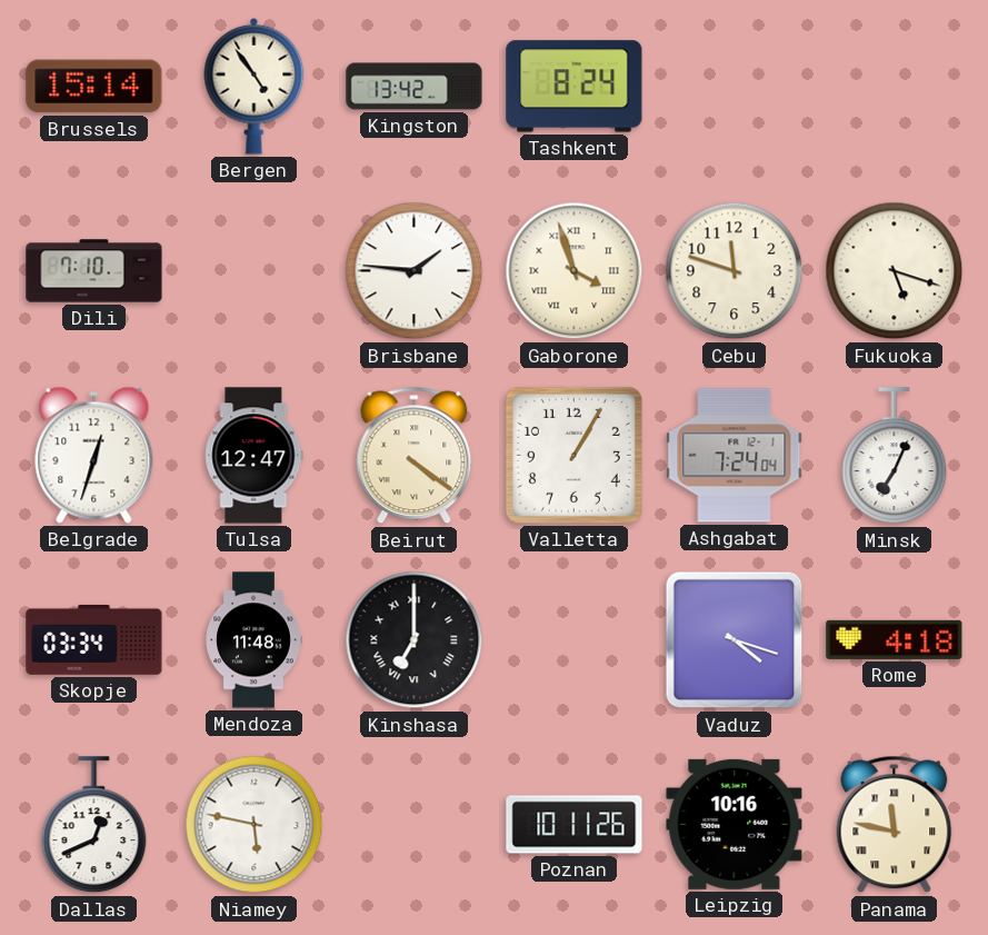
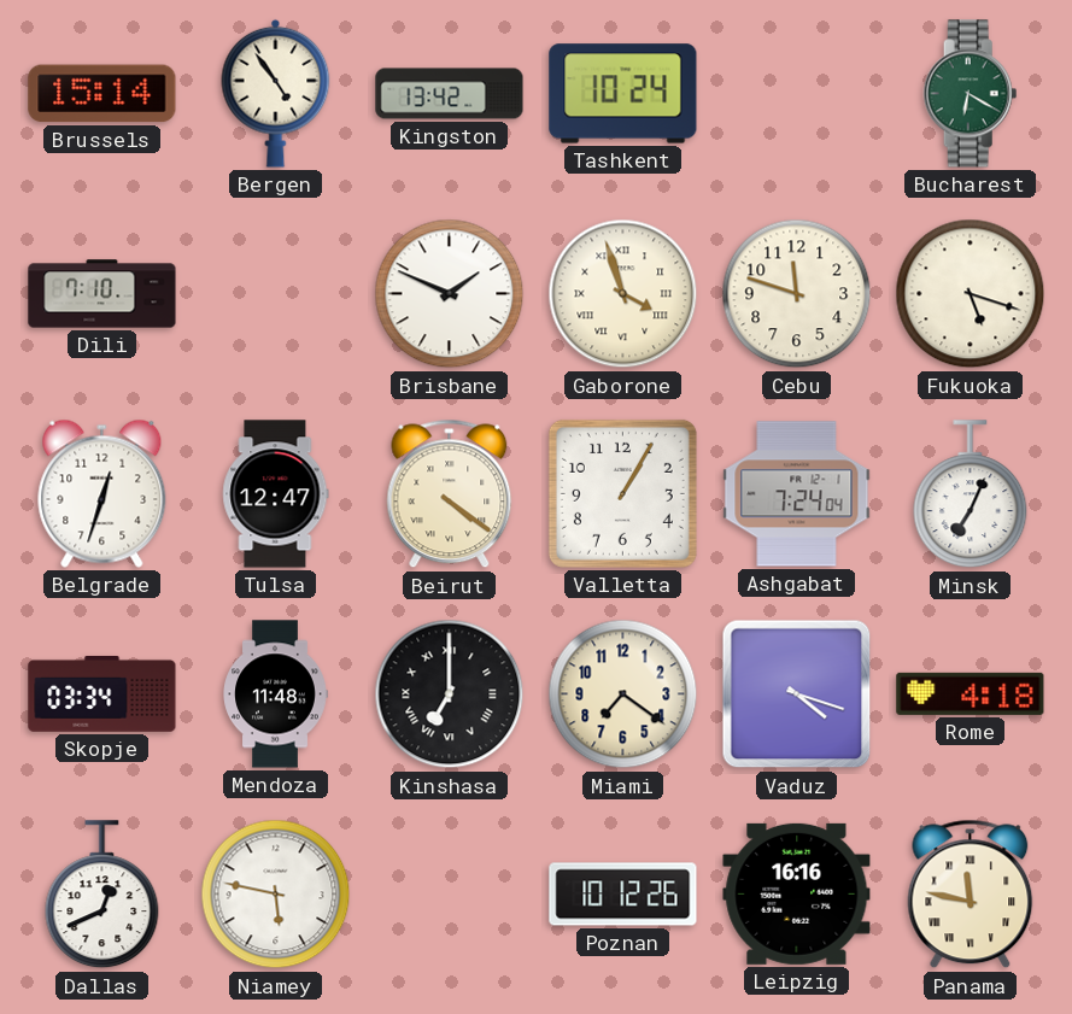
Tashkent: 8:24 -> 10:24
Bucharest: none -> 6:20
Brisbane: 1:46 -> 1:49
Miami: none -> 7:21
Poznan: 10:11 -> 10:12
Leipzig: 10:16 -> 16:16
